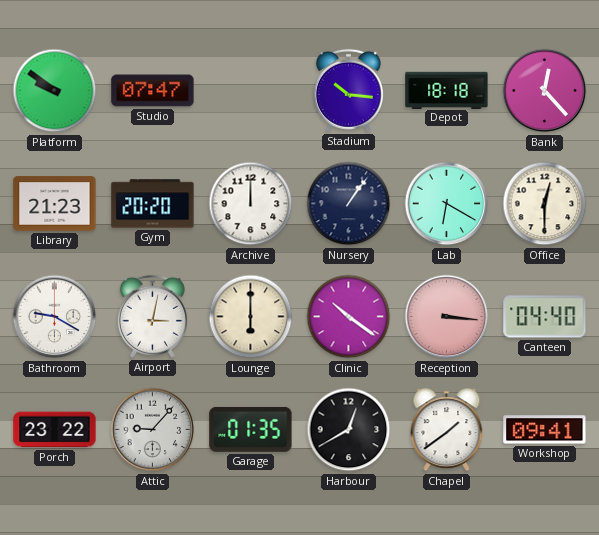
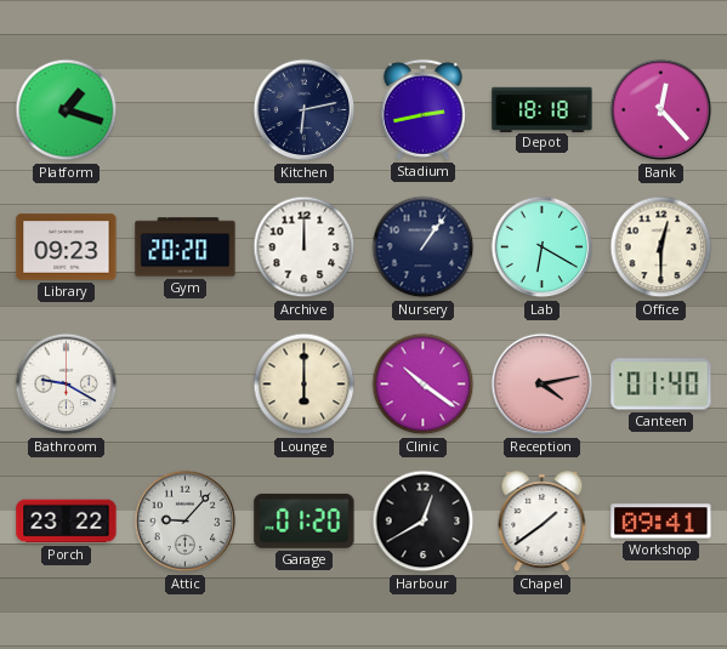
Platform: 9:51 -> 1:18
Studio: 07:47 -> none
Kitchen: none -> 6:13
Stadium: 10:16 -> 2:43
Library: 21:23 -> 09:23
Airport: 3:02 -> none
Reception: 3:16 -> 4:13
Canteen: 04:40 -> 01:40
Garage: 01:35 -> 01:20
